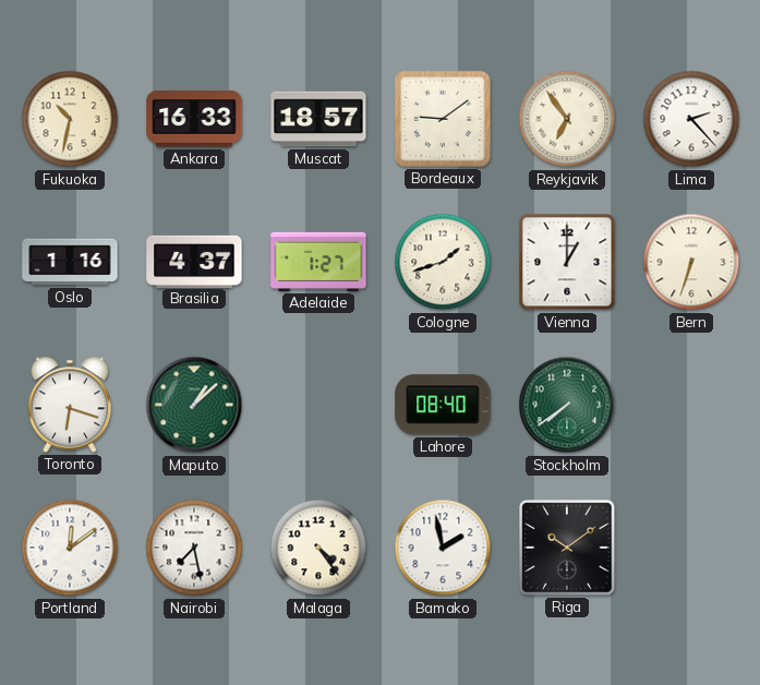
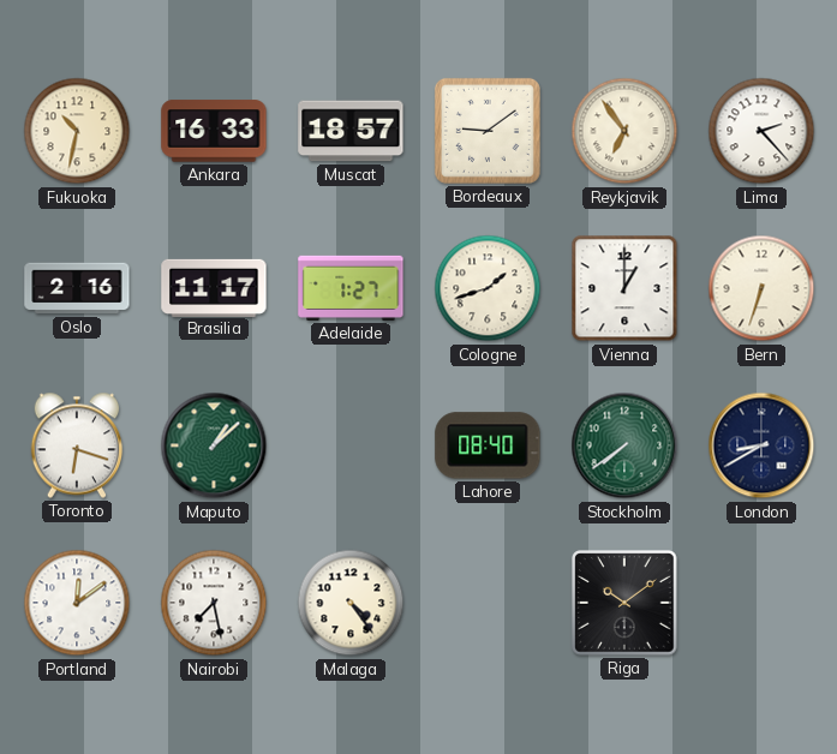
Oslo: 1:16 -> 2:16
Brasilia: 4:37 -> 11:17
London: none -> 8:40
Bamako: 1:58 -> none
